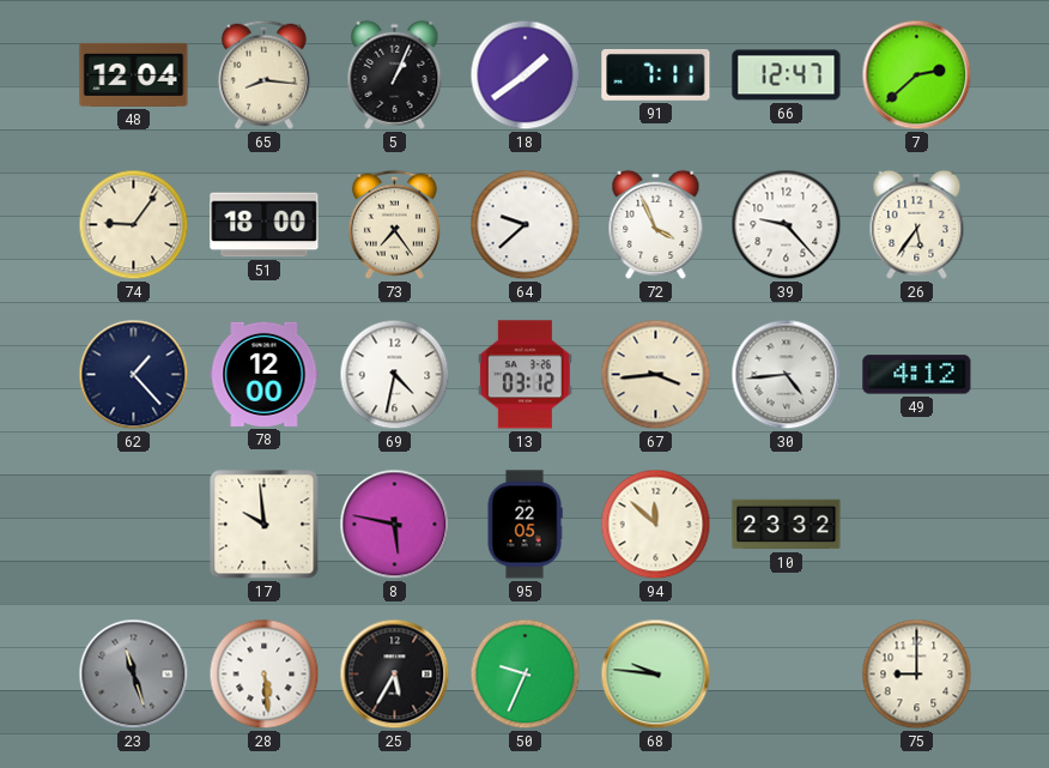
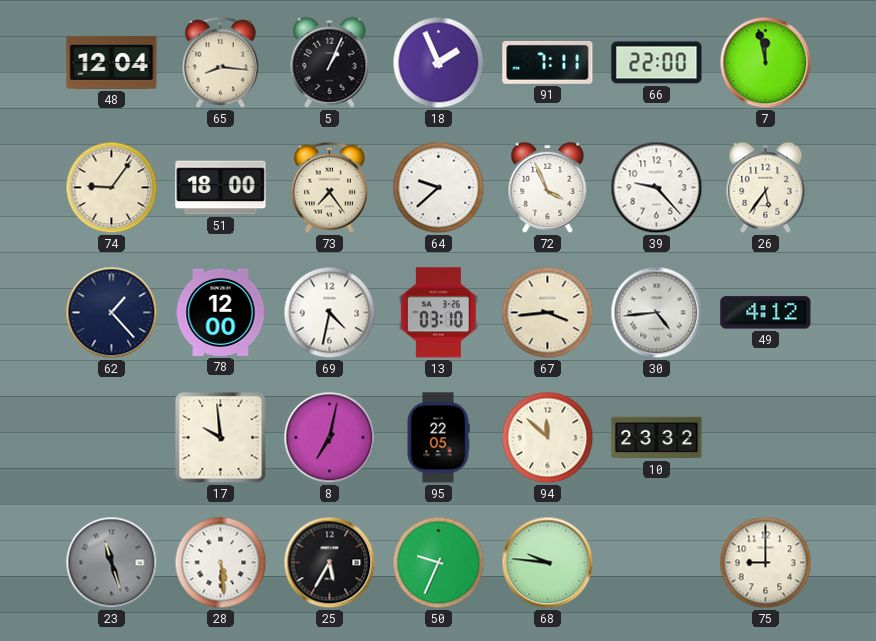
18: 1:39 -> 1:56
66: 12:47 -> 22:00
7: 2:38 -> 11:58
13: 03:12 -> 03:10
8: 5:47 -> 7:02
